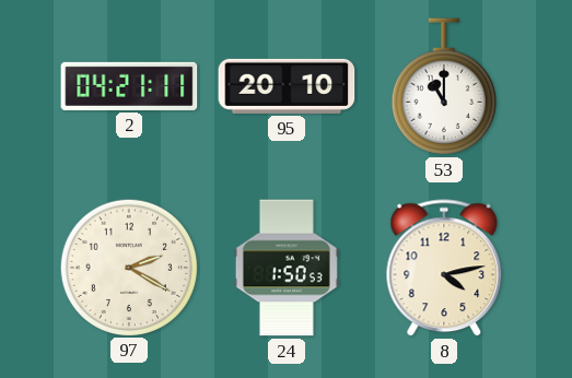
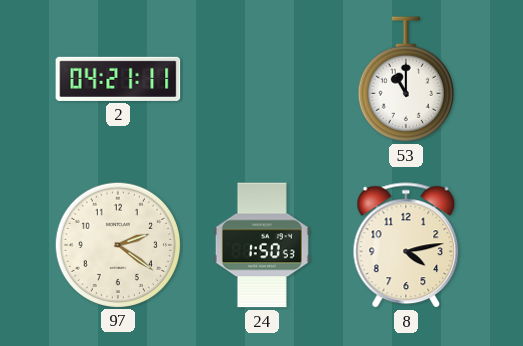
95: 20:10 -> none
97: 2:20 -> 2:21
